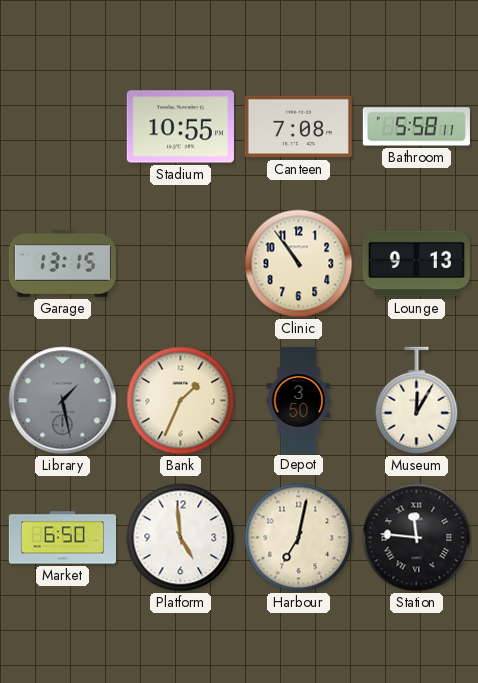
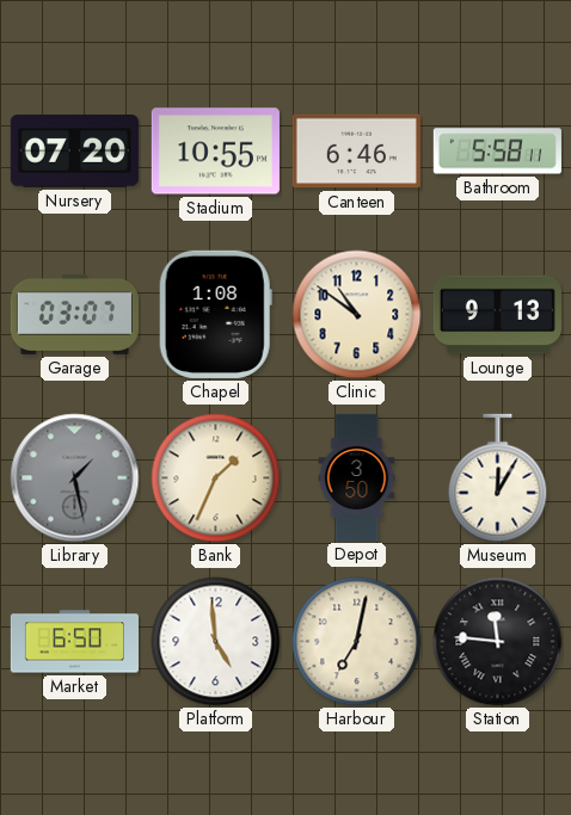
Nursery: none -> 07:20
Canteen: 7:08 -> 6:46
Garage: 13:15 -> 03:07
Chapel: none -> 1:08
Clinic: 10:54 -> 10:51
